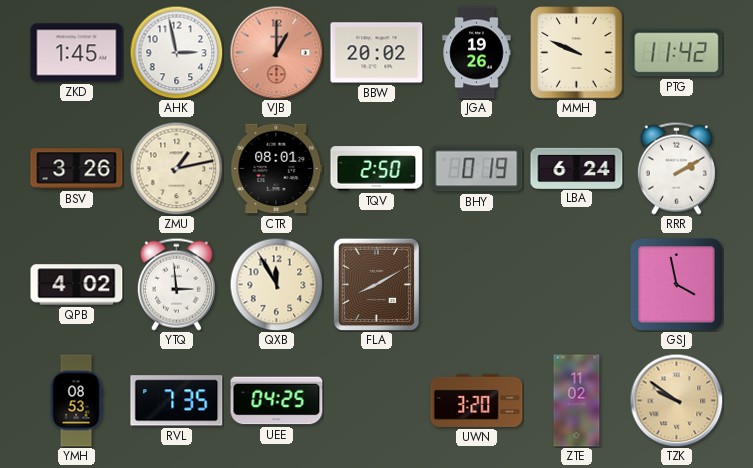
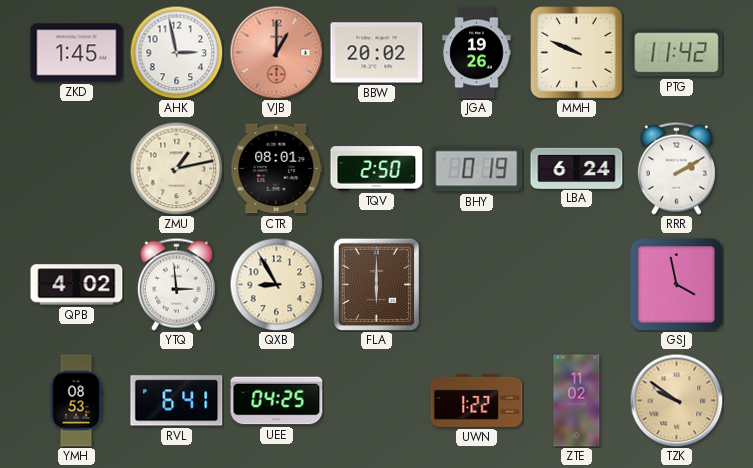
BSV: 3:26 -> none
QXB: 11:55 -> 8:55
FLA: 8:10 -> 6:00
RVL: 7:35 -> 6:41
UWN: 3:20 -> 1:22
